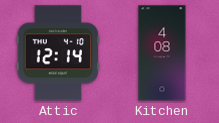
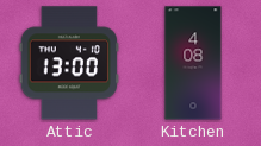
Attic: 12:14 -> 13:00
